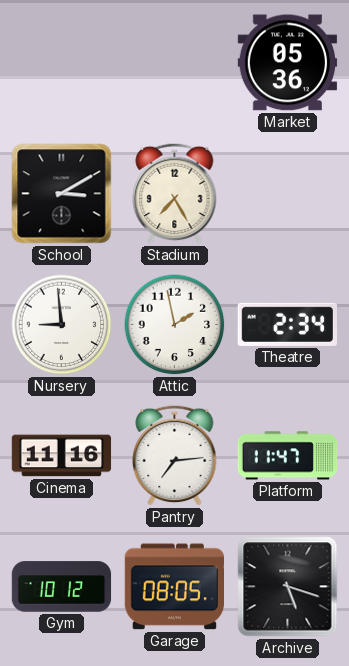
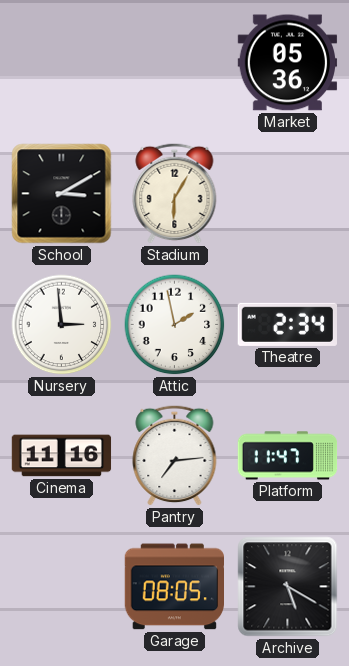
Stadium: 7:25 -> 6:05
Nursery: 8:59 -> 2:59
Gym: 10:12 -> none
Archive: 5:18 -> 5:20
